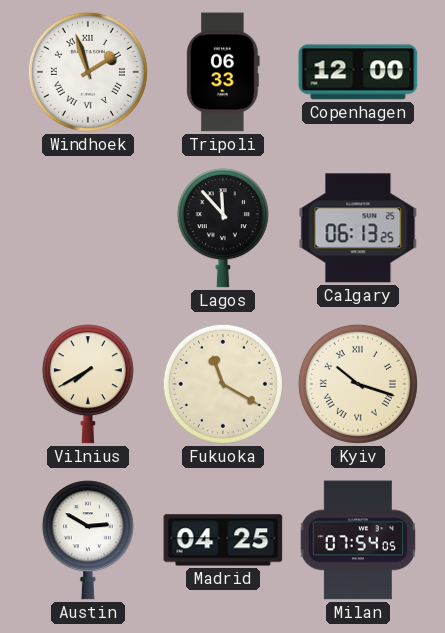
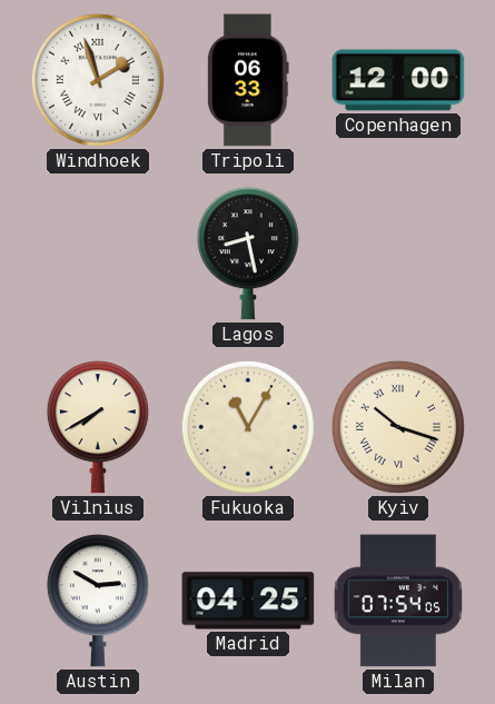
Lagos: 11:53 -> 8:28
Calgary: 06:13 -> none
Fukuoka: 11:20 -> 11:05
